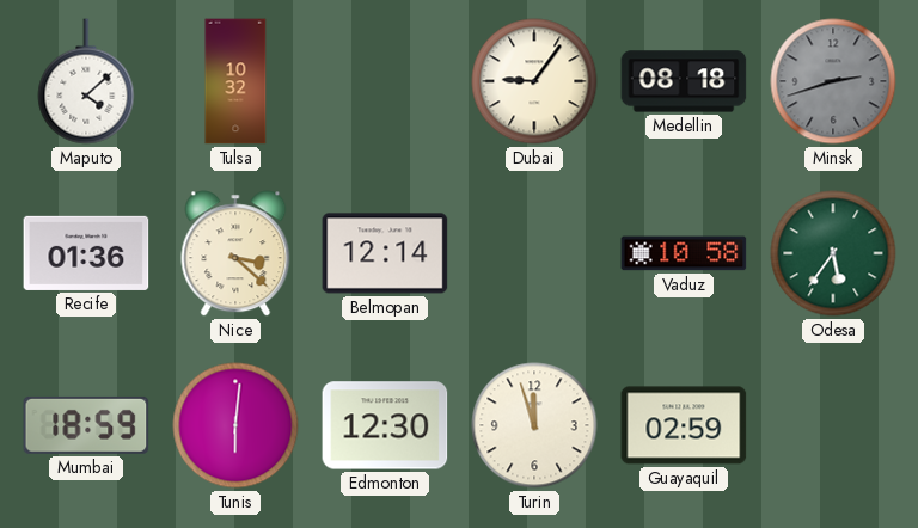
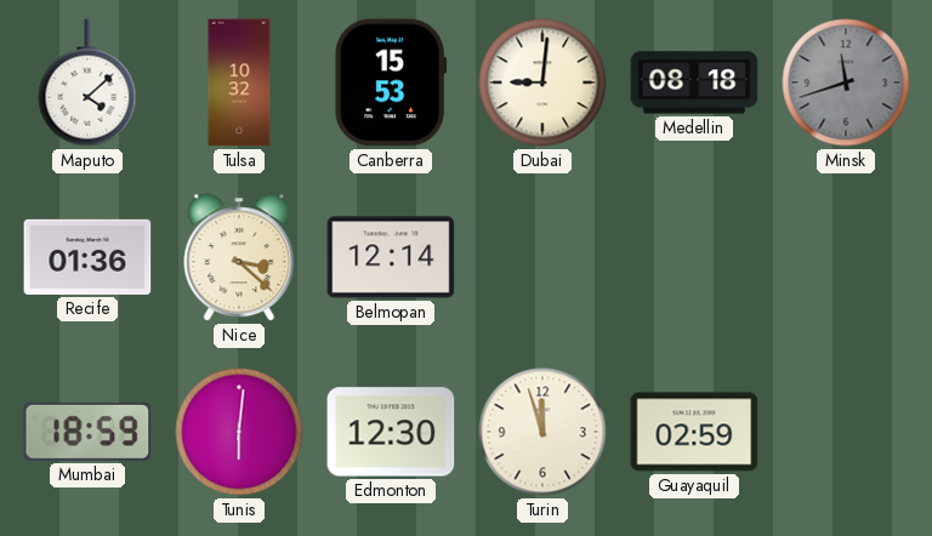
Canberra: none -> 15:53
Dubai: 9:06 -> 9:01
Minsk: 2:42 -> 11:42
Vaduz: 10:58 -> none
Odesa: 5:36 -> none
